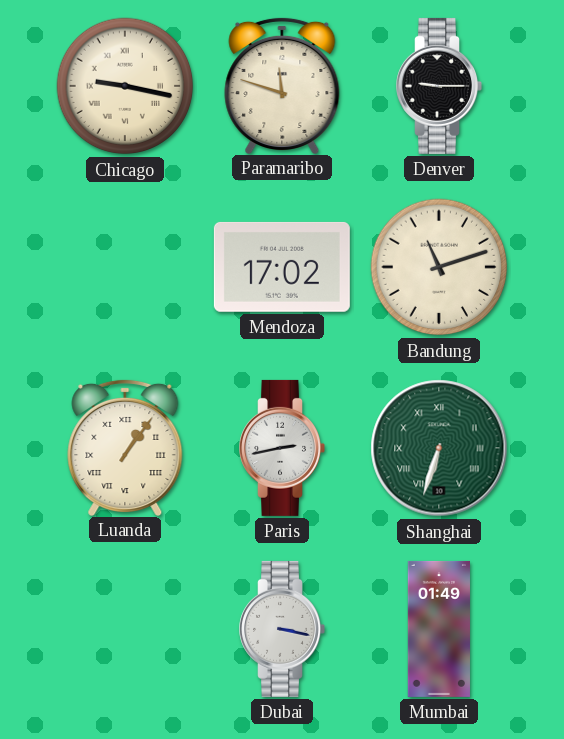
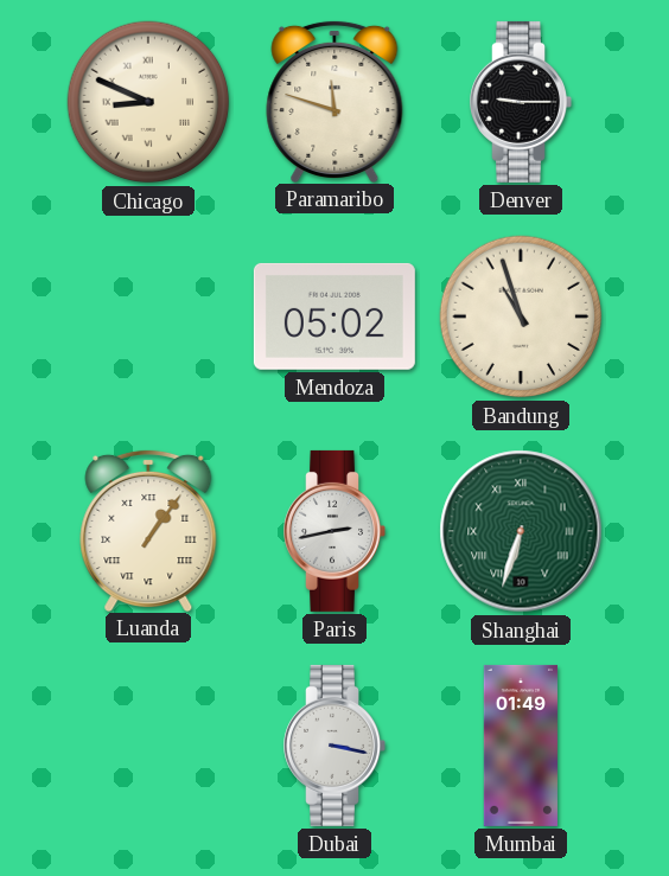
Chicago: 9:17 -> 8:49
Mendoza: 17:02 -> 05:02
Bandung: 11:12 -> 10:57
